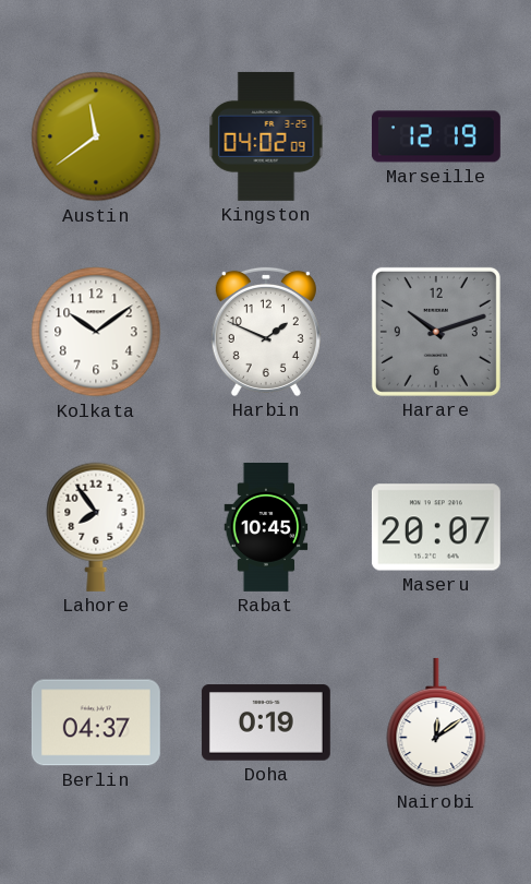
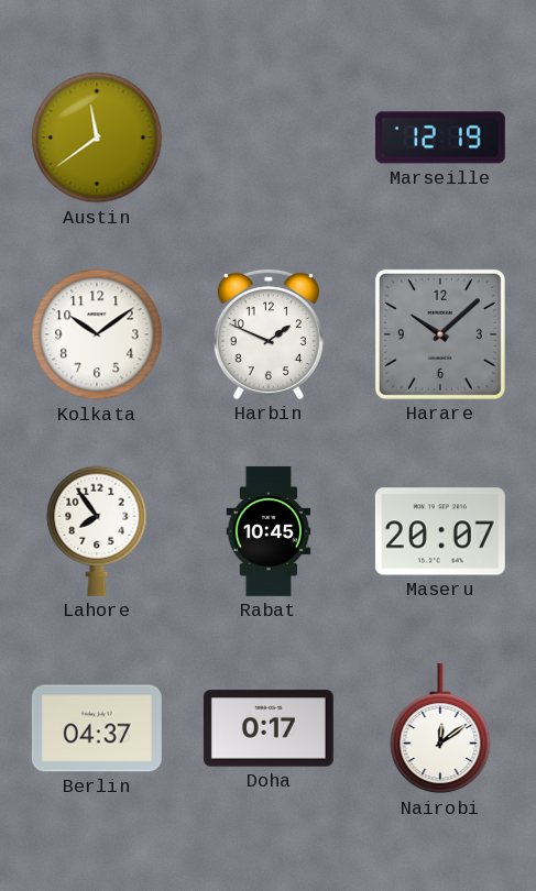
Kingston: 04:02 -> none
Harare: 10:12 -> 10:08
Doha: 0:19 -> 0:17
